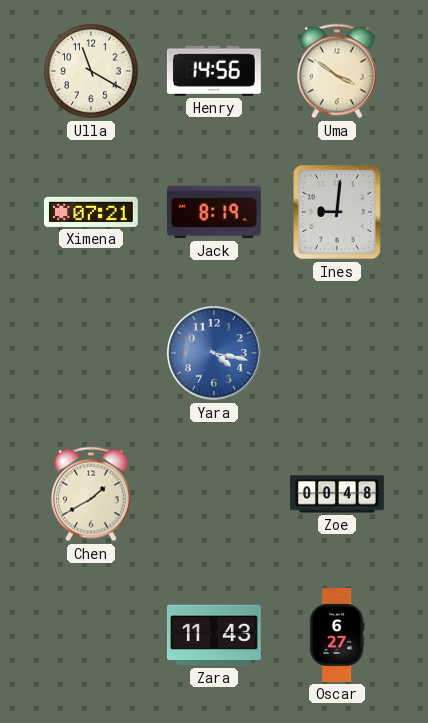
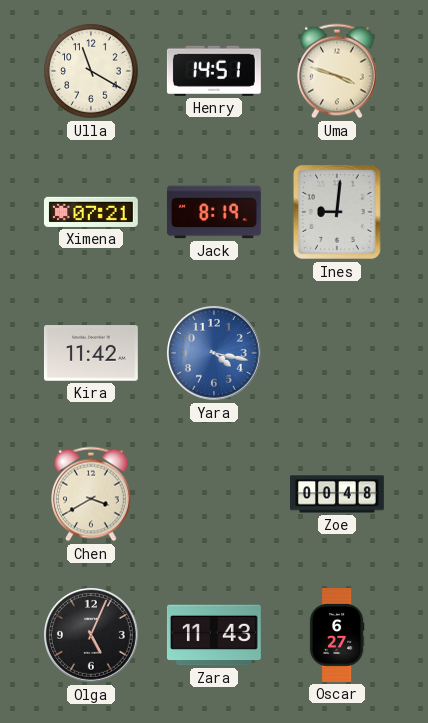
Henry: 14:56 -> 14:51
Uma: 3:51 -> 3:48
Kira: none -> 11:42
Chen: 1:40 -> 3:40
Olga: none -> 5:04
